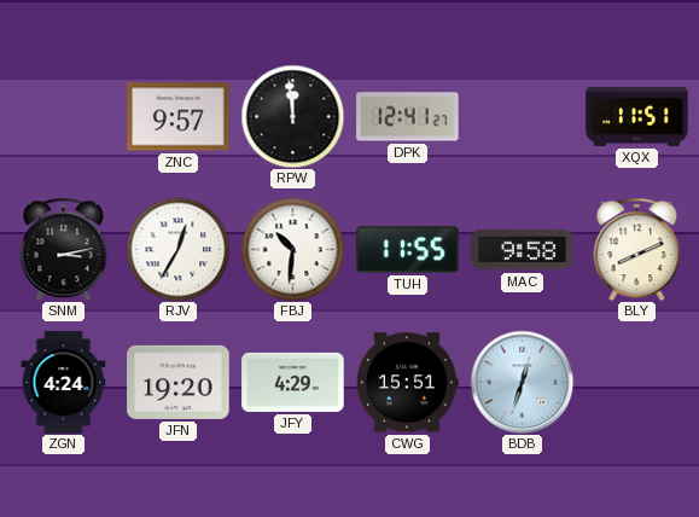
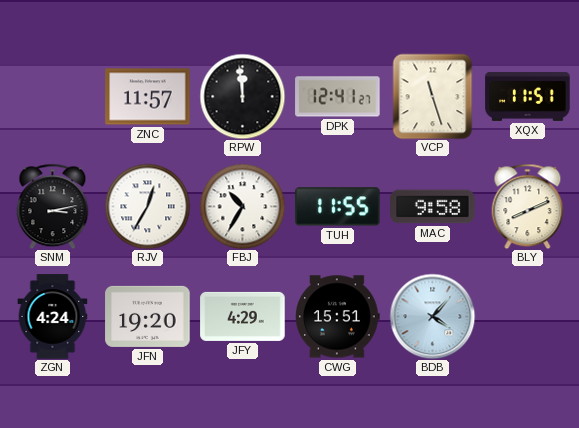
ZNC: 9:57 -> 11:57
VCP: none -> 11:27
FBJ: 10:31 -> 10:35
BDB: 12:33 -> 4:07
